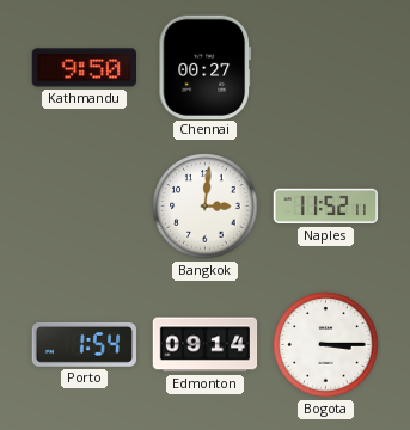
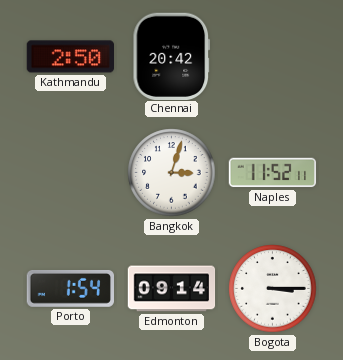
Kathmandu: 9:50 -> 2:50
Chennai: 00:27 -> 20:42
Bangkok: 3:01 -> 3:03
